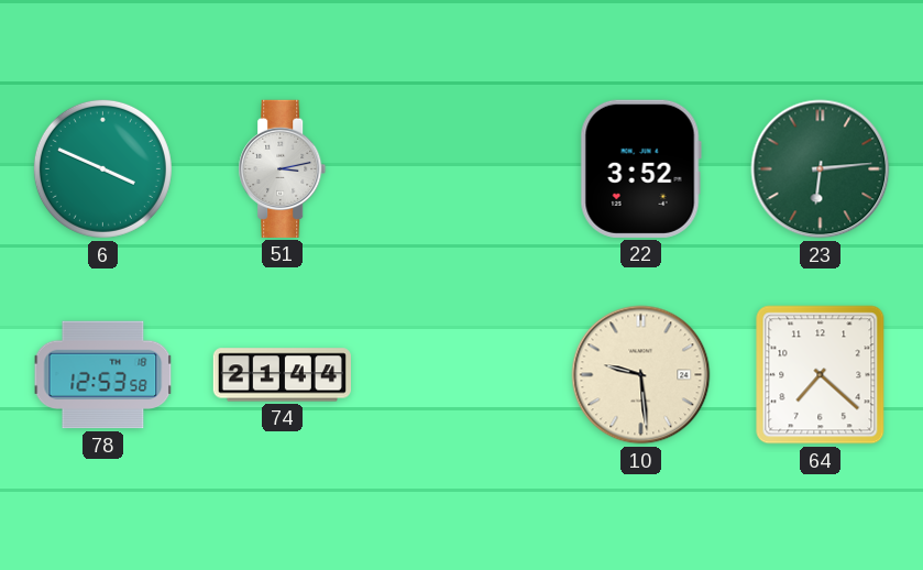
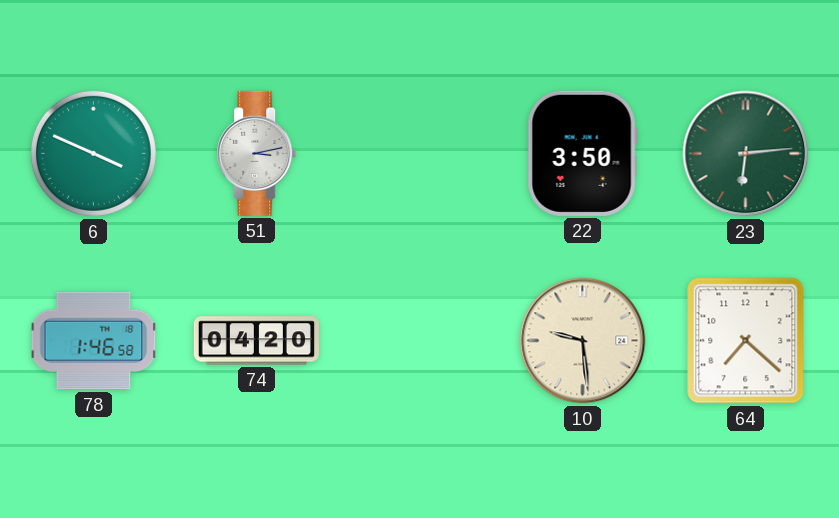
22: 3:52 -> 3:50
78: 12:53 -> 1:46
74: 21:44 -> 04:20
